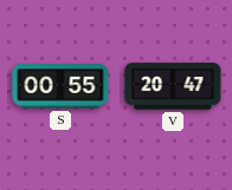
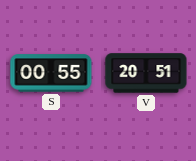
V: 20:47 -> 20:51
